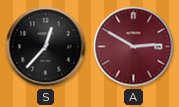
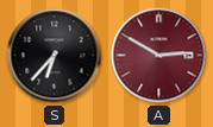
S: 12:37 -> 6:37
